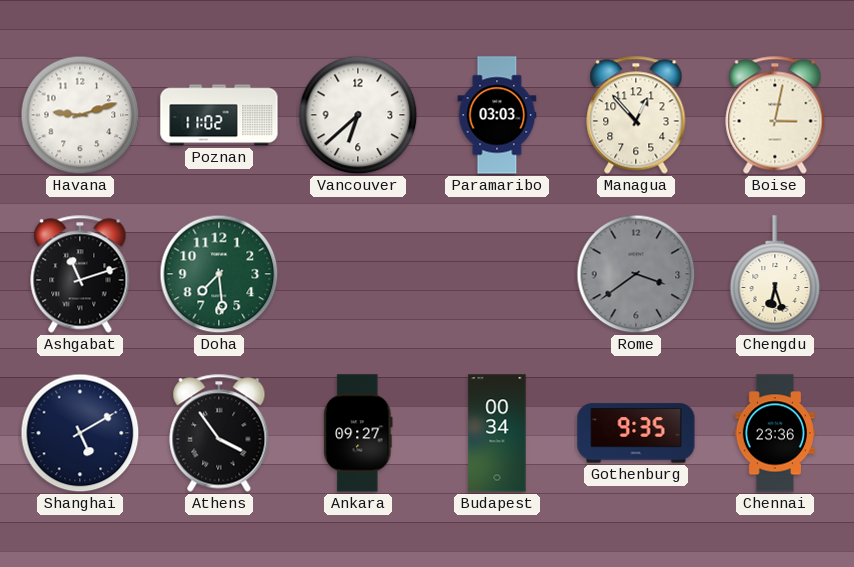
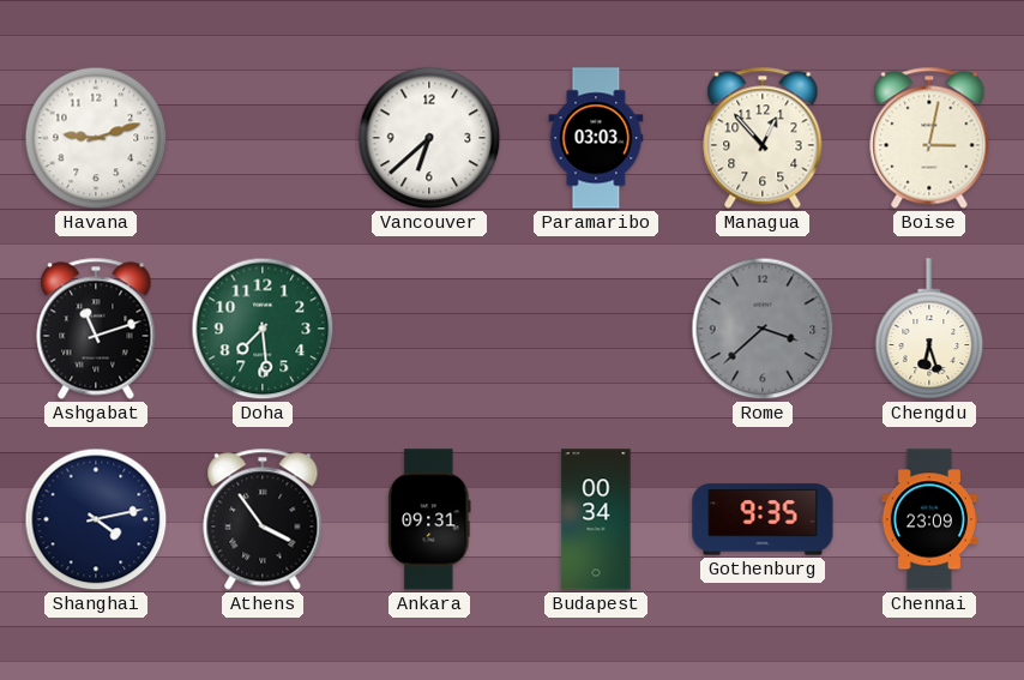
Poznan: 11:02 -> none
Rome: 3:39 -> 3:38
Shanghai: 5:10 -> 4:13
Ankara: 09:27 -> 09:31
Chennai: 23:36 -> 23:09
